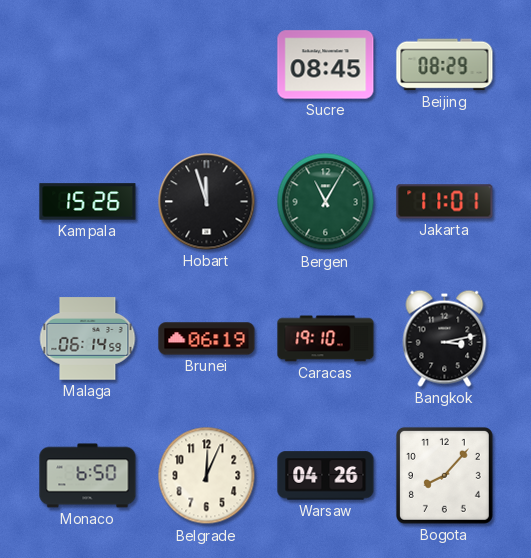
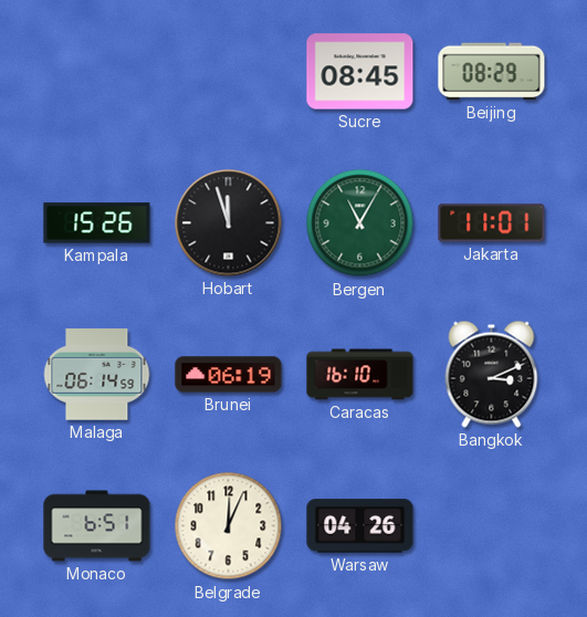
Caracas: 19:10 -> 16:10
Bangkok: 3:13 -> 3:11
Monaco: 6:50 -> 6:51
Bogota: 8:07 -> none
